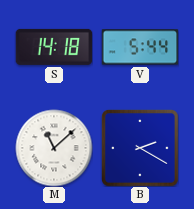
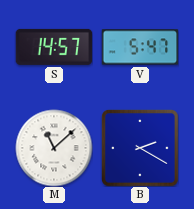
S: 14:18 -> 14:57
V: 5:44 -> 5:47
